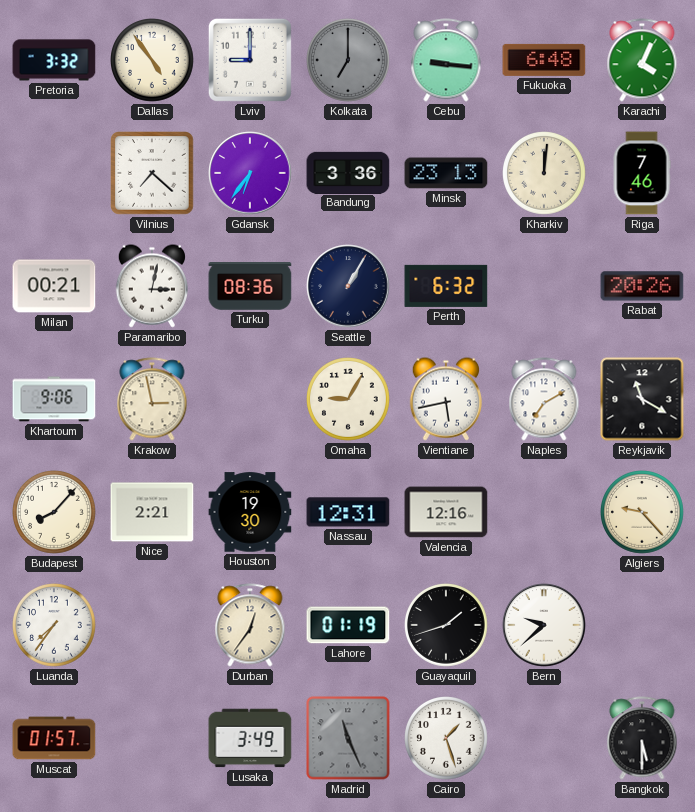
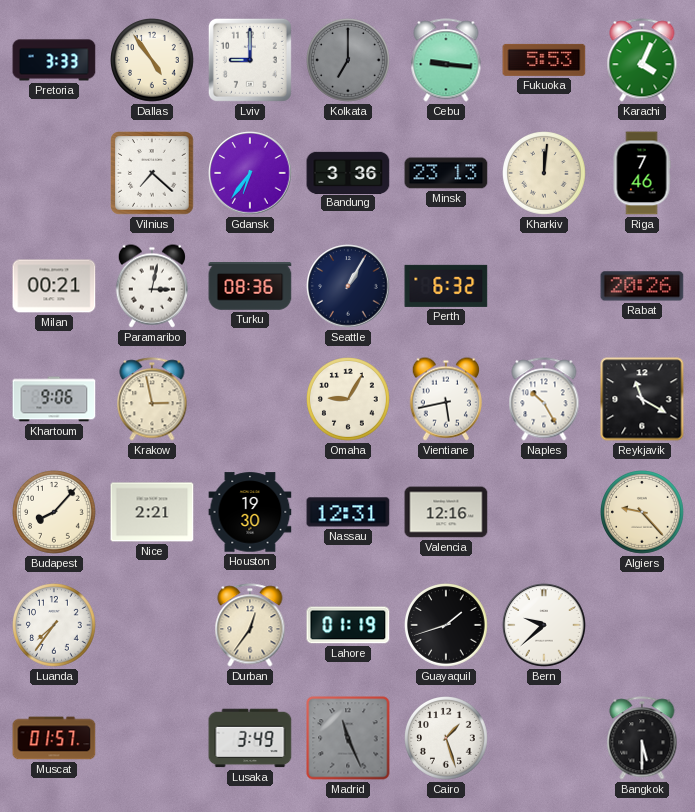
Pretoria: 3:32 -> 3:33
Fukuoka: 6:48 -> 5:53
Naples: 7:10 -> 10:25
